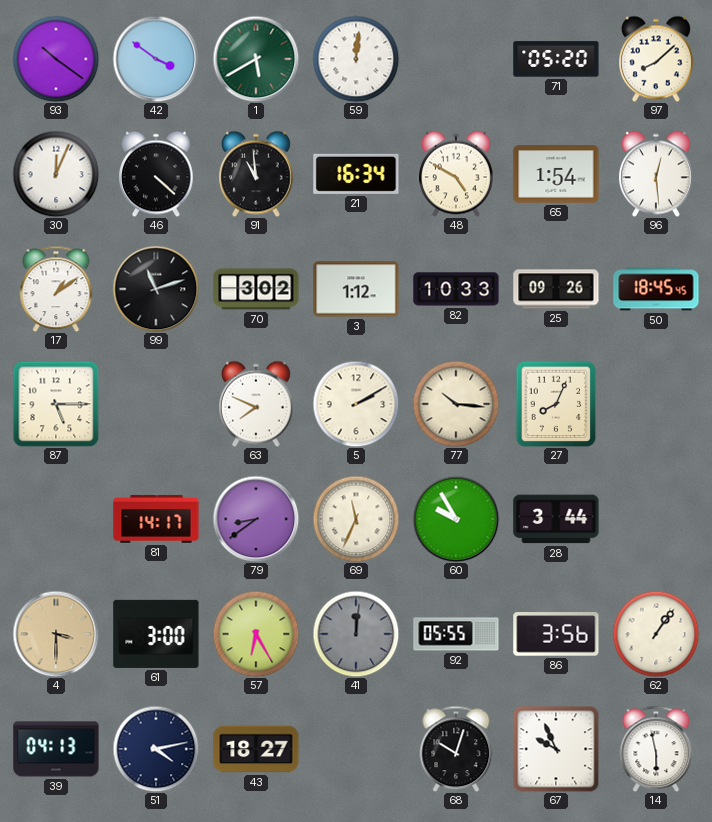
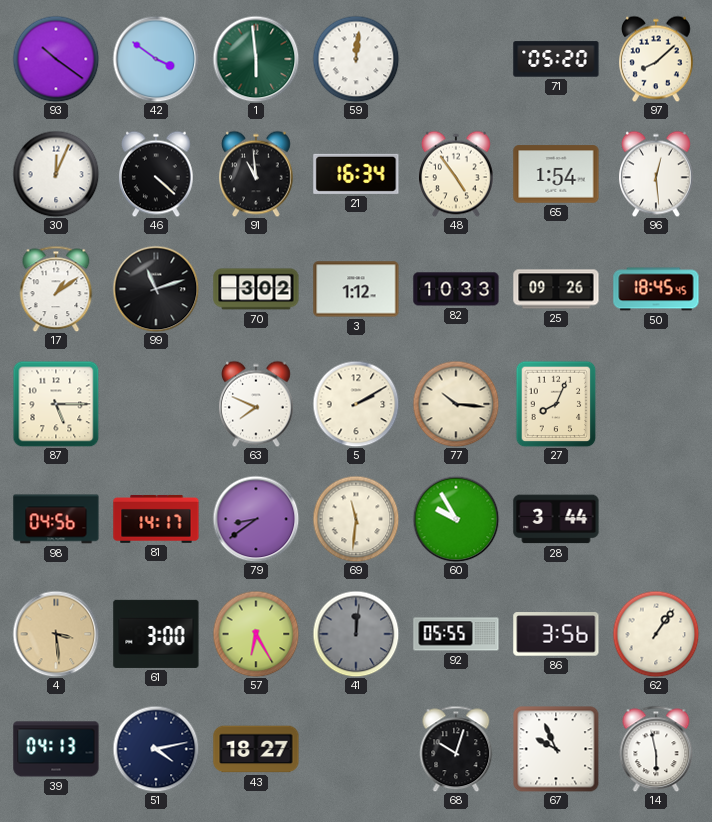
1: 5:40 -> 5:59
48: 4:50 -> 4:54
98: none -> 04:56
69: 11:34 -> 11:31
4: 3:30 -> 3:29
